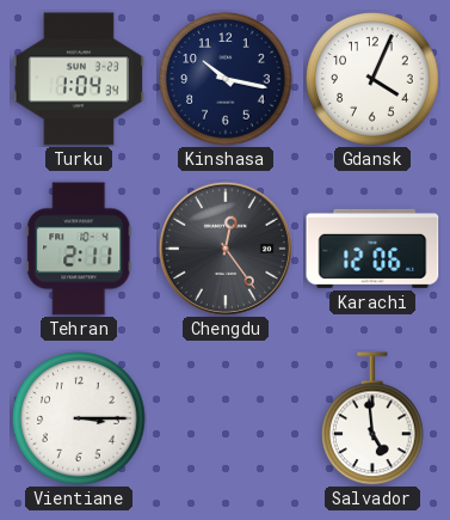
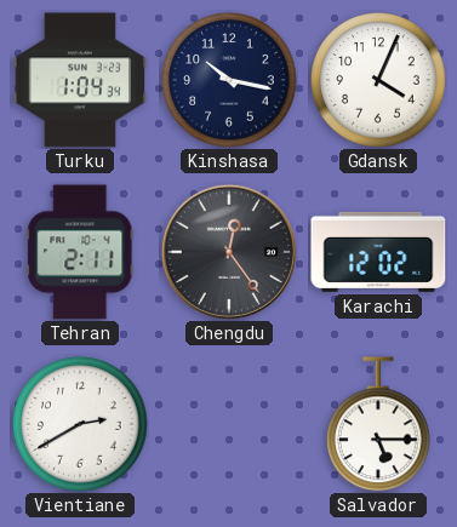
Karachi: 12:06 -> 12:02
Vientiane: 3:15 -> 2:40
Salvador: 4:59 -> 5:15
